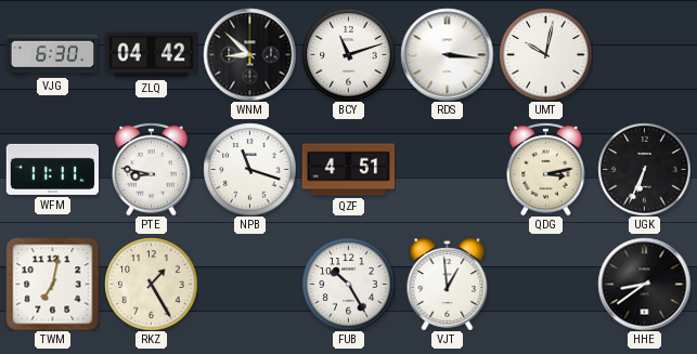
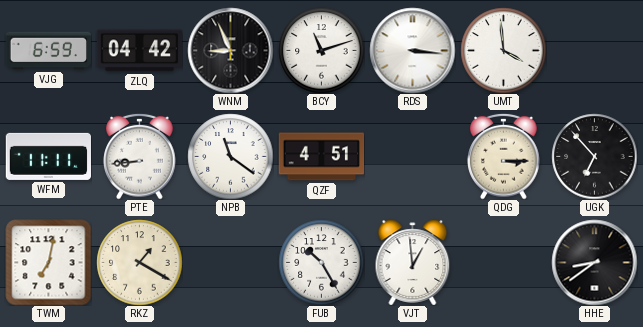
VJG: 6:30 -> 6:59
WNM: 8:52 -> 8:56
UMT: 10:02 -> 3:59
PTE: 8:47 -> 8:44
NPB: 11:18 -> 11:21
QDG: 3:13 -> 3:15
UGK: 6:34 -> 6:53
RKZ: 1:25 -> 1:20
